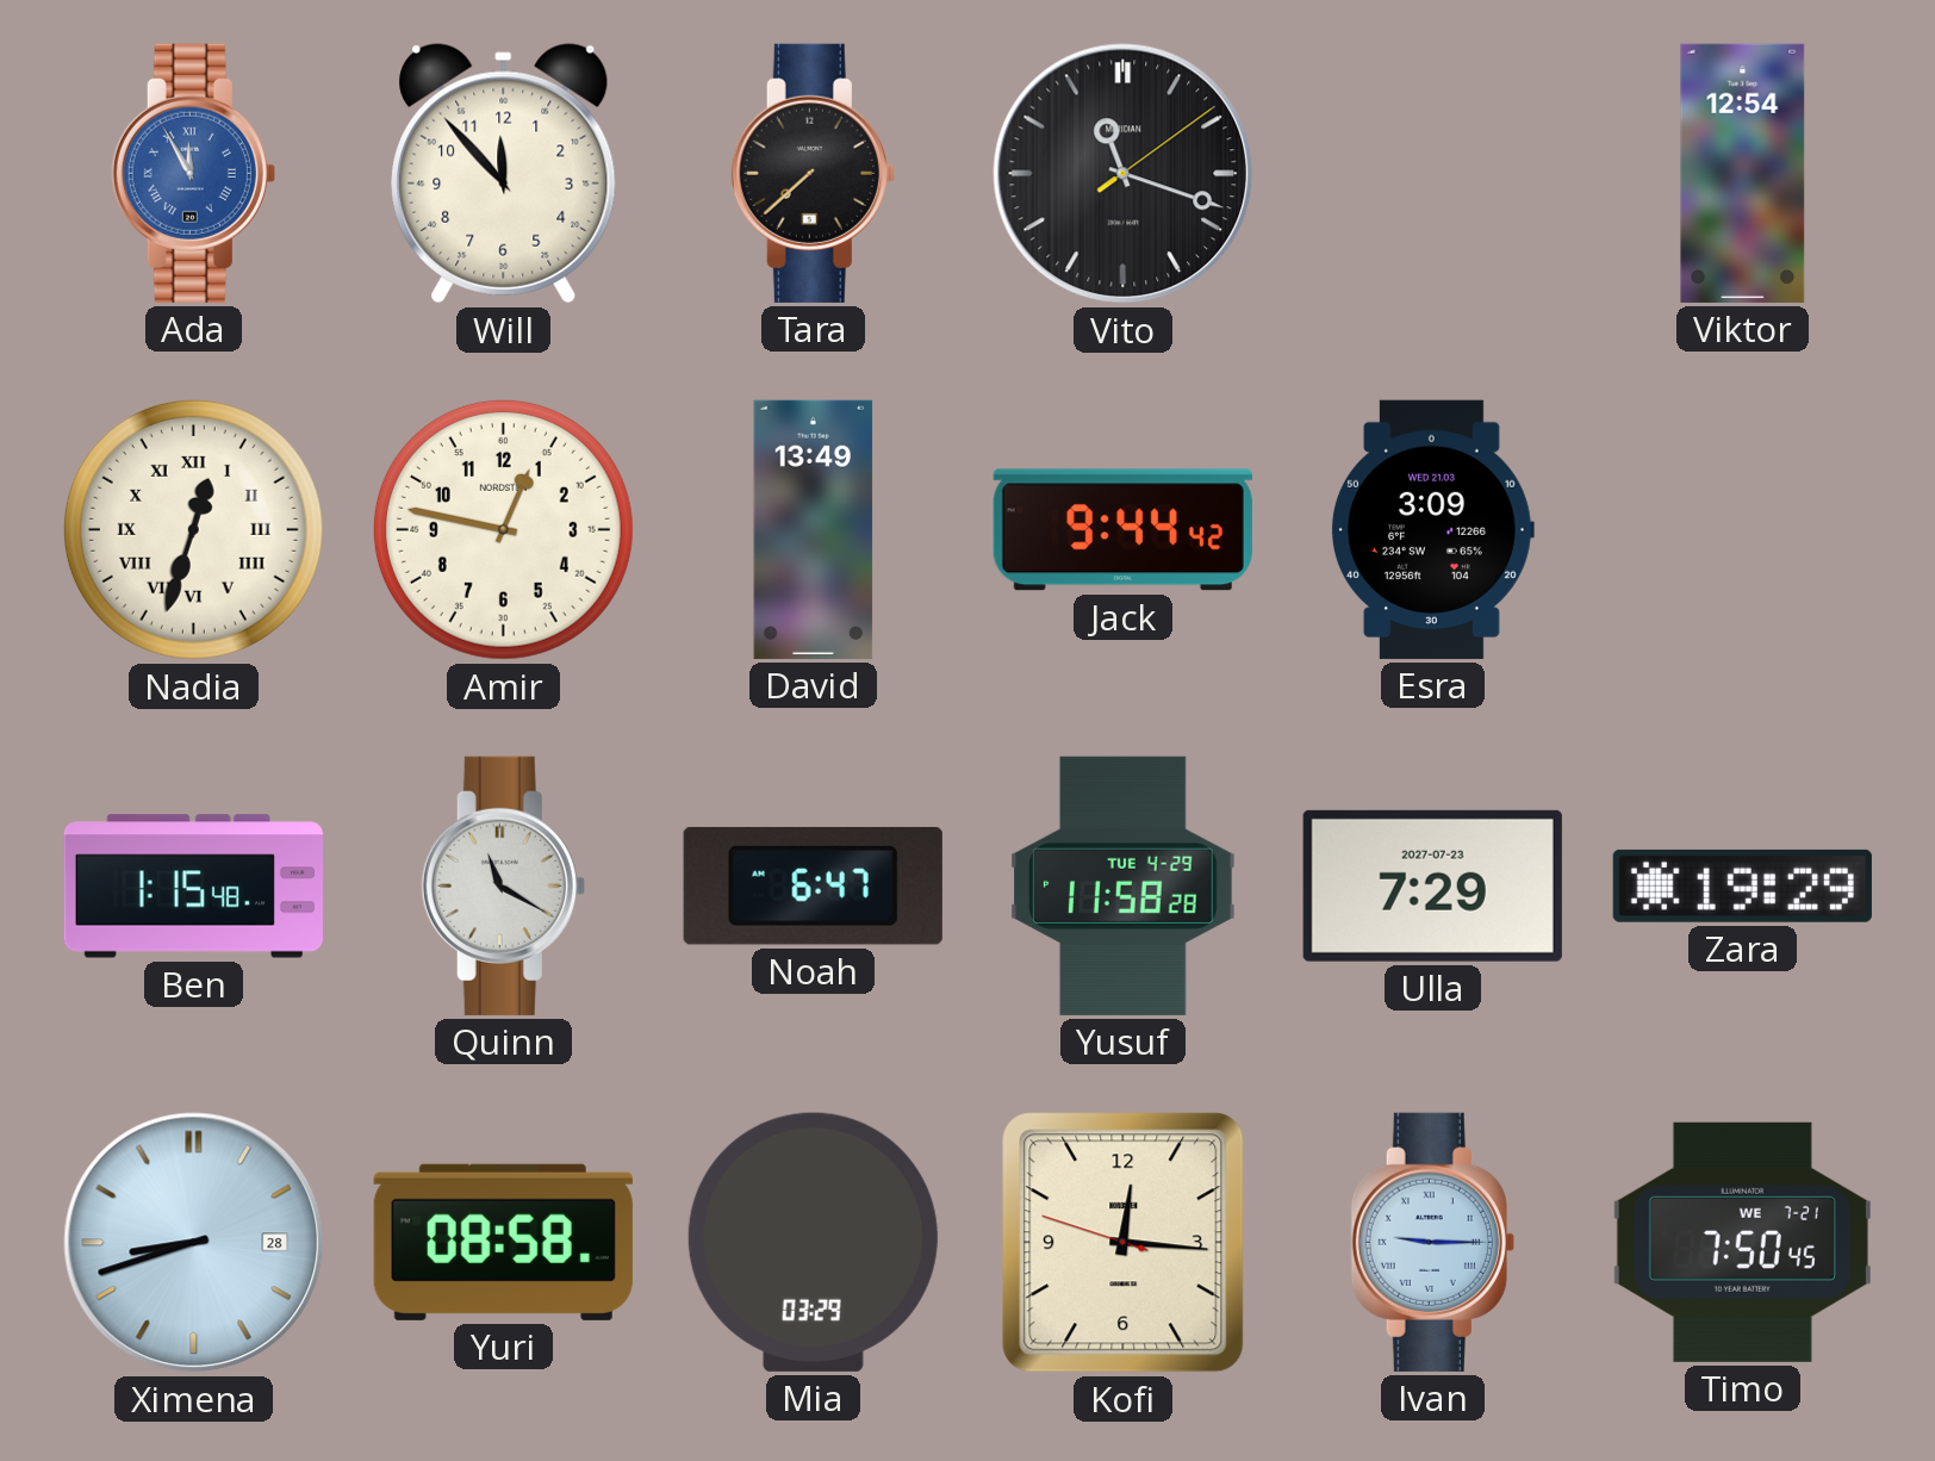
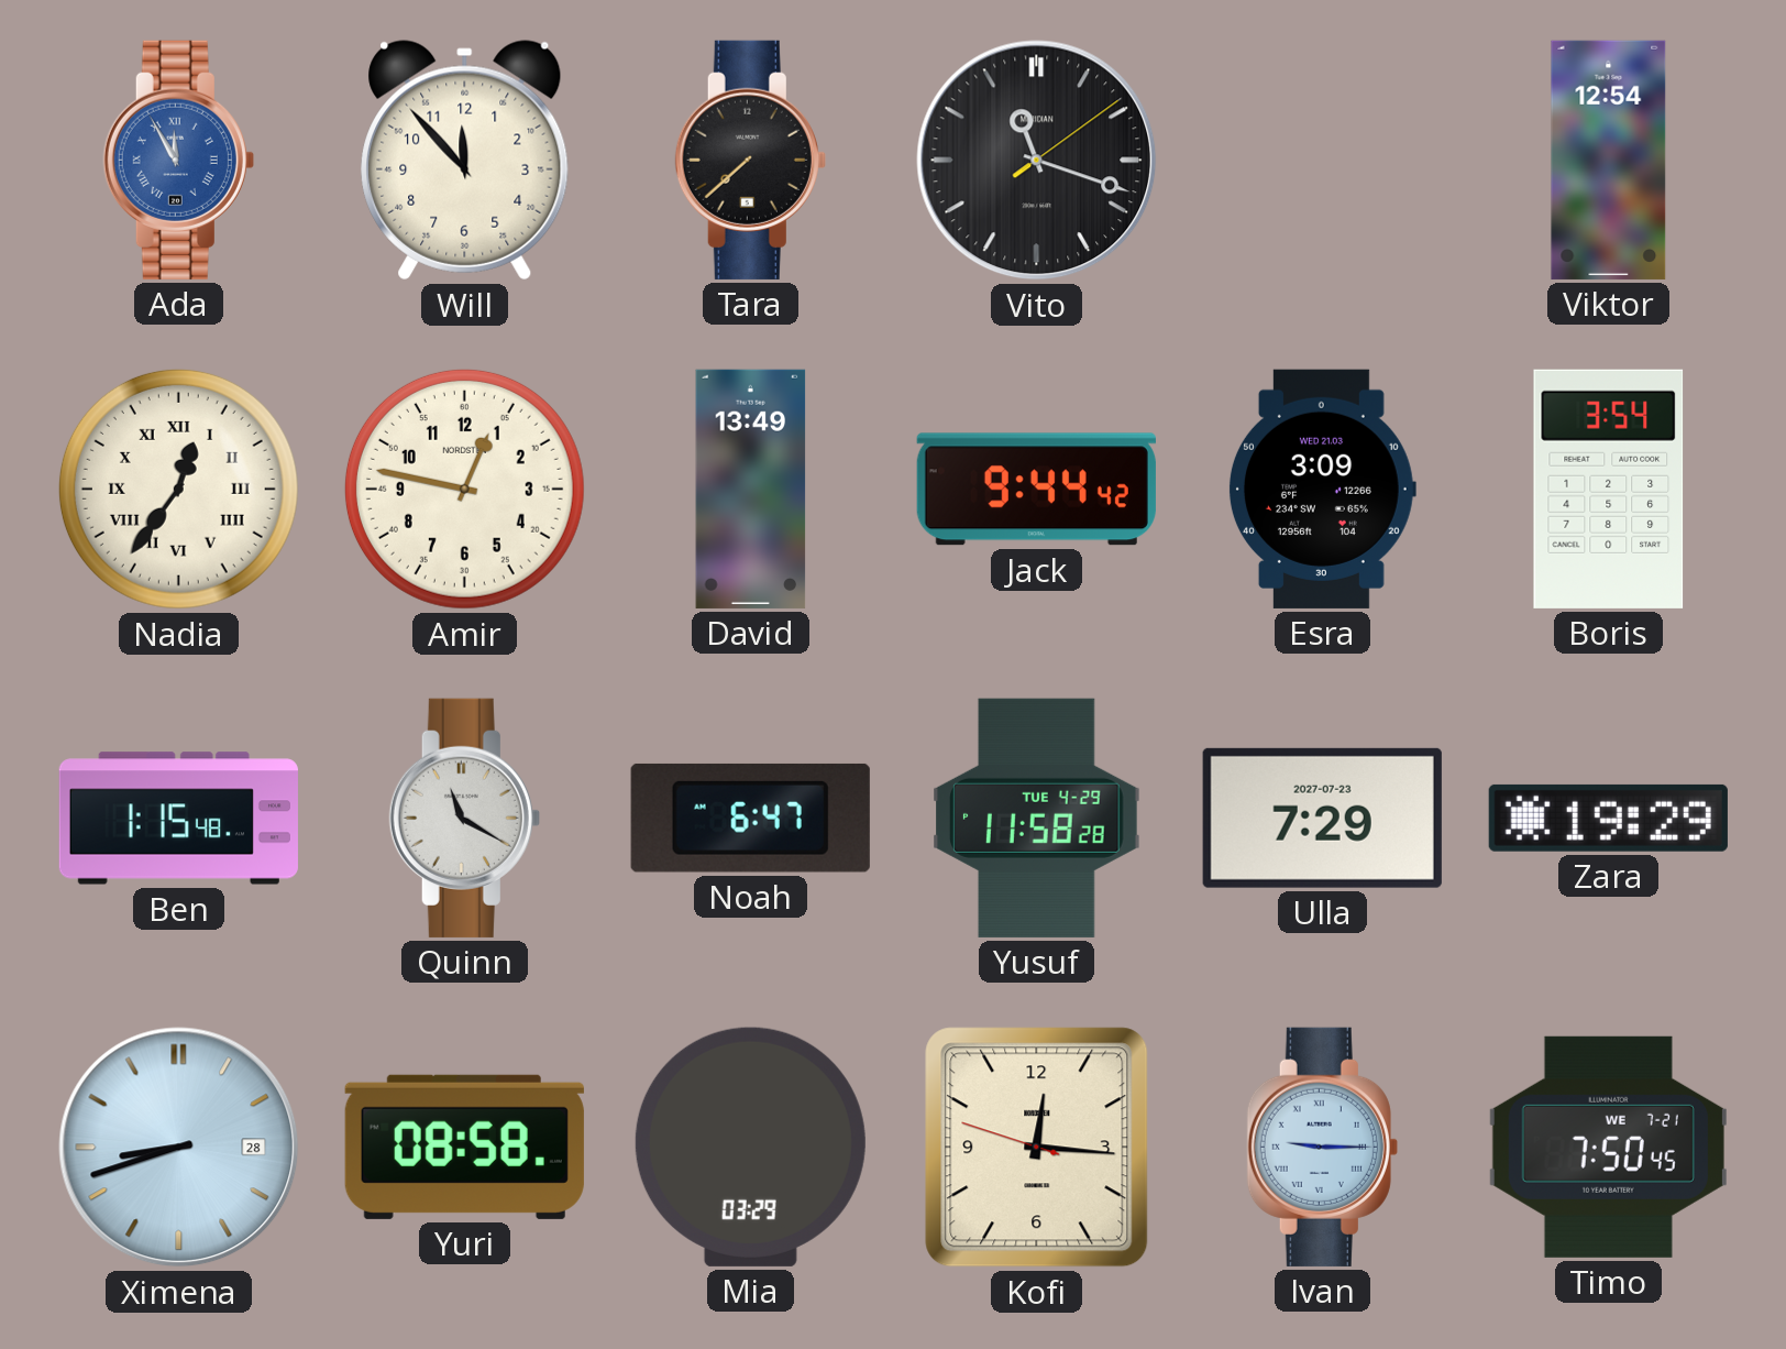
Nadia: 12:33 -> 12:36
Boris: none -> 3:54
